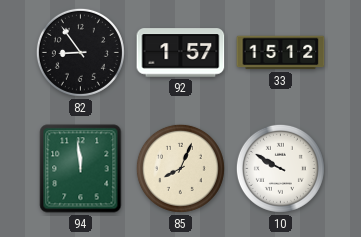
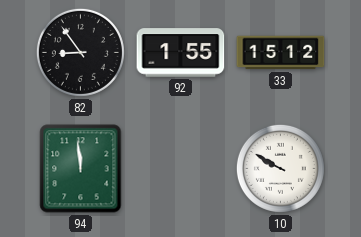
92: 1:57 -> 1:55
85: 8:04 -> none
